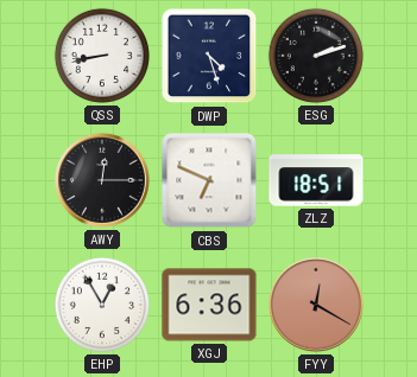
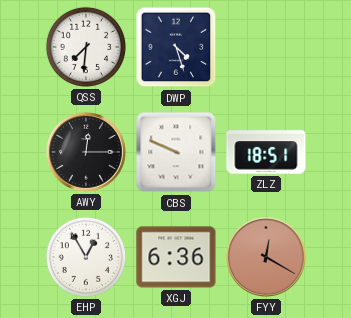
QSS: 8:43 -> 7:31
ESG: 2:12 -> none
CBS: 6:49 -> 9:49
